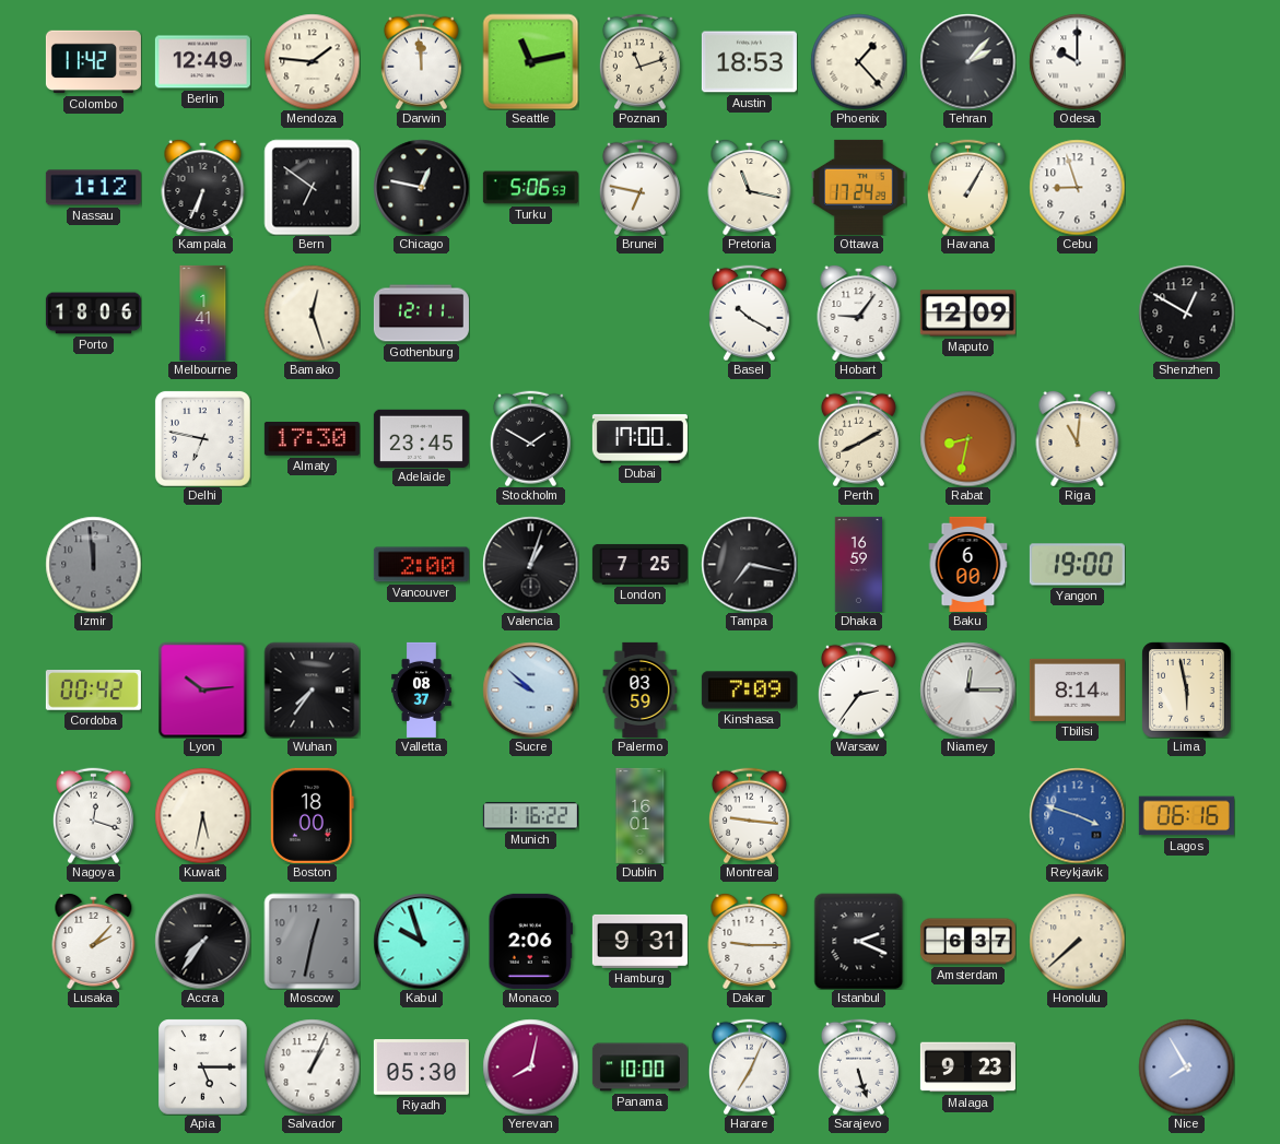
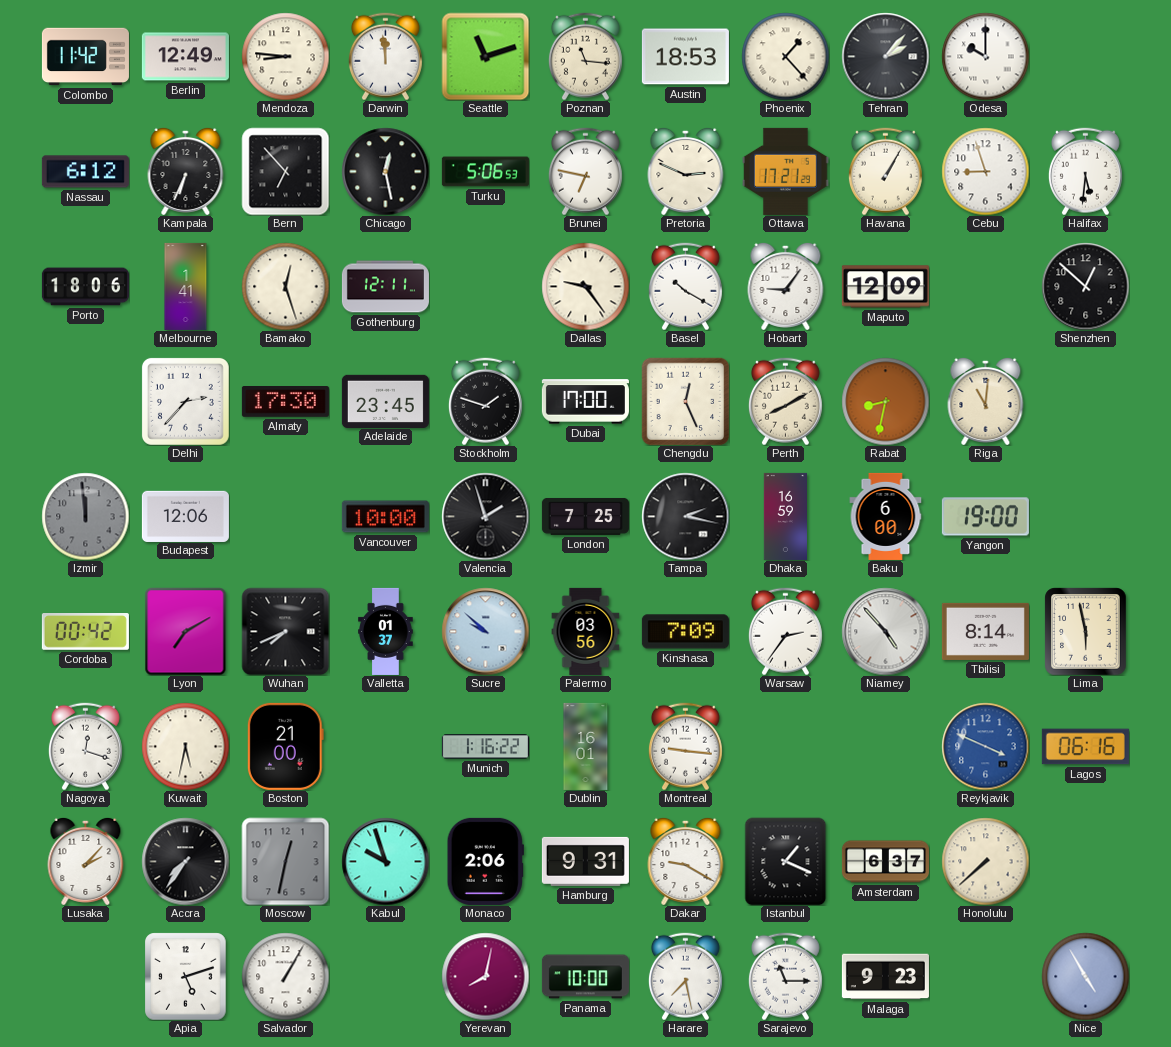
Mendoza: 1:46 -> 8:46
Seattle: 11:13 -> 11:12
Poznan: 11:12 -> 11:16
Nassau: 1:12 -> 6:12
Bern: 6:51 -> 6:53
Chicago: 12:47 -> 12:28
Pretoria: 11:17 -> 2:49
Ottawa: 17:24 -> 17:21
Halifax: none -> 5:31
Dallas: none -> 9:24
Shenzhen: 12:50 -> 12:52
Delhi: 6:47 -> 2:37
Stockholm: 1:50 -> 1:48
Chengdu: none -> 12:26
Budapest: none -> 12:06
Vancouver: 2:00 -> 10:00
Valencia: 1:03 -> 1:57
Tampa: 7:17 -> 2:17
Lyon: 10:14 -> 7:10
Wuhan: 7:36 -> 7:41
Valletta: 08:37 -> 01:37
Palermo: 03:59 -> 03:56
Niamey: 12:15 -> 4:53
Boston: 18:00 -> 21:00
Reykjavik: 3:48 -> 3:49
Dakar: 9:15 -> 9:20
Istanbul: 2:19 -> 1:19
Apia: 5:15 -> 5:12
Salvador: 1:04 -> 1:05
Riyadh: 05:30 -> none
Harare: 7:04 -> 7:28
Sarajevo: 5:27 -> 11:15
Nice: 7:55 -> 4:55
